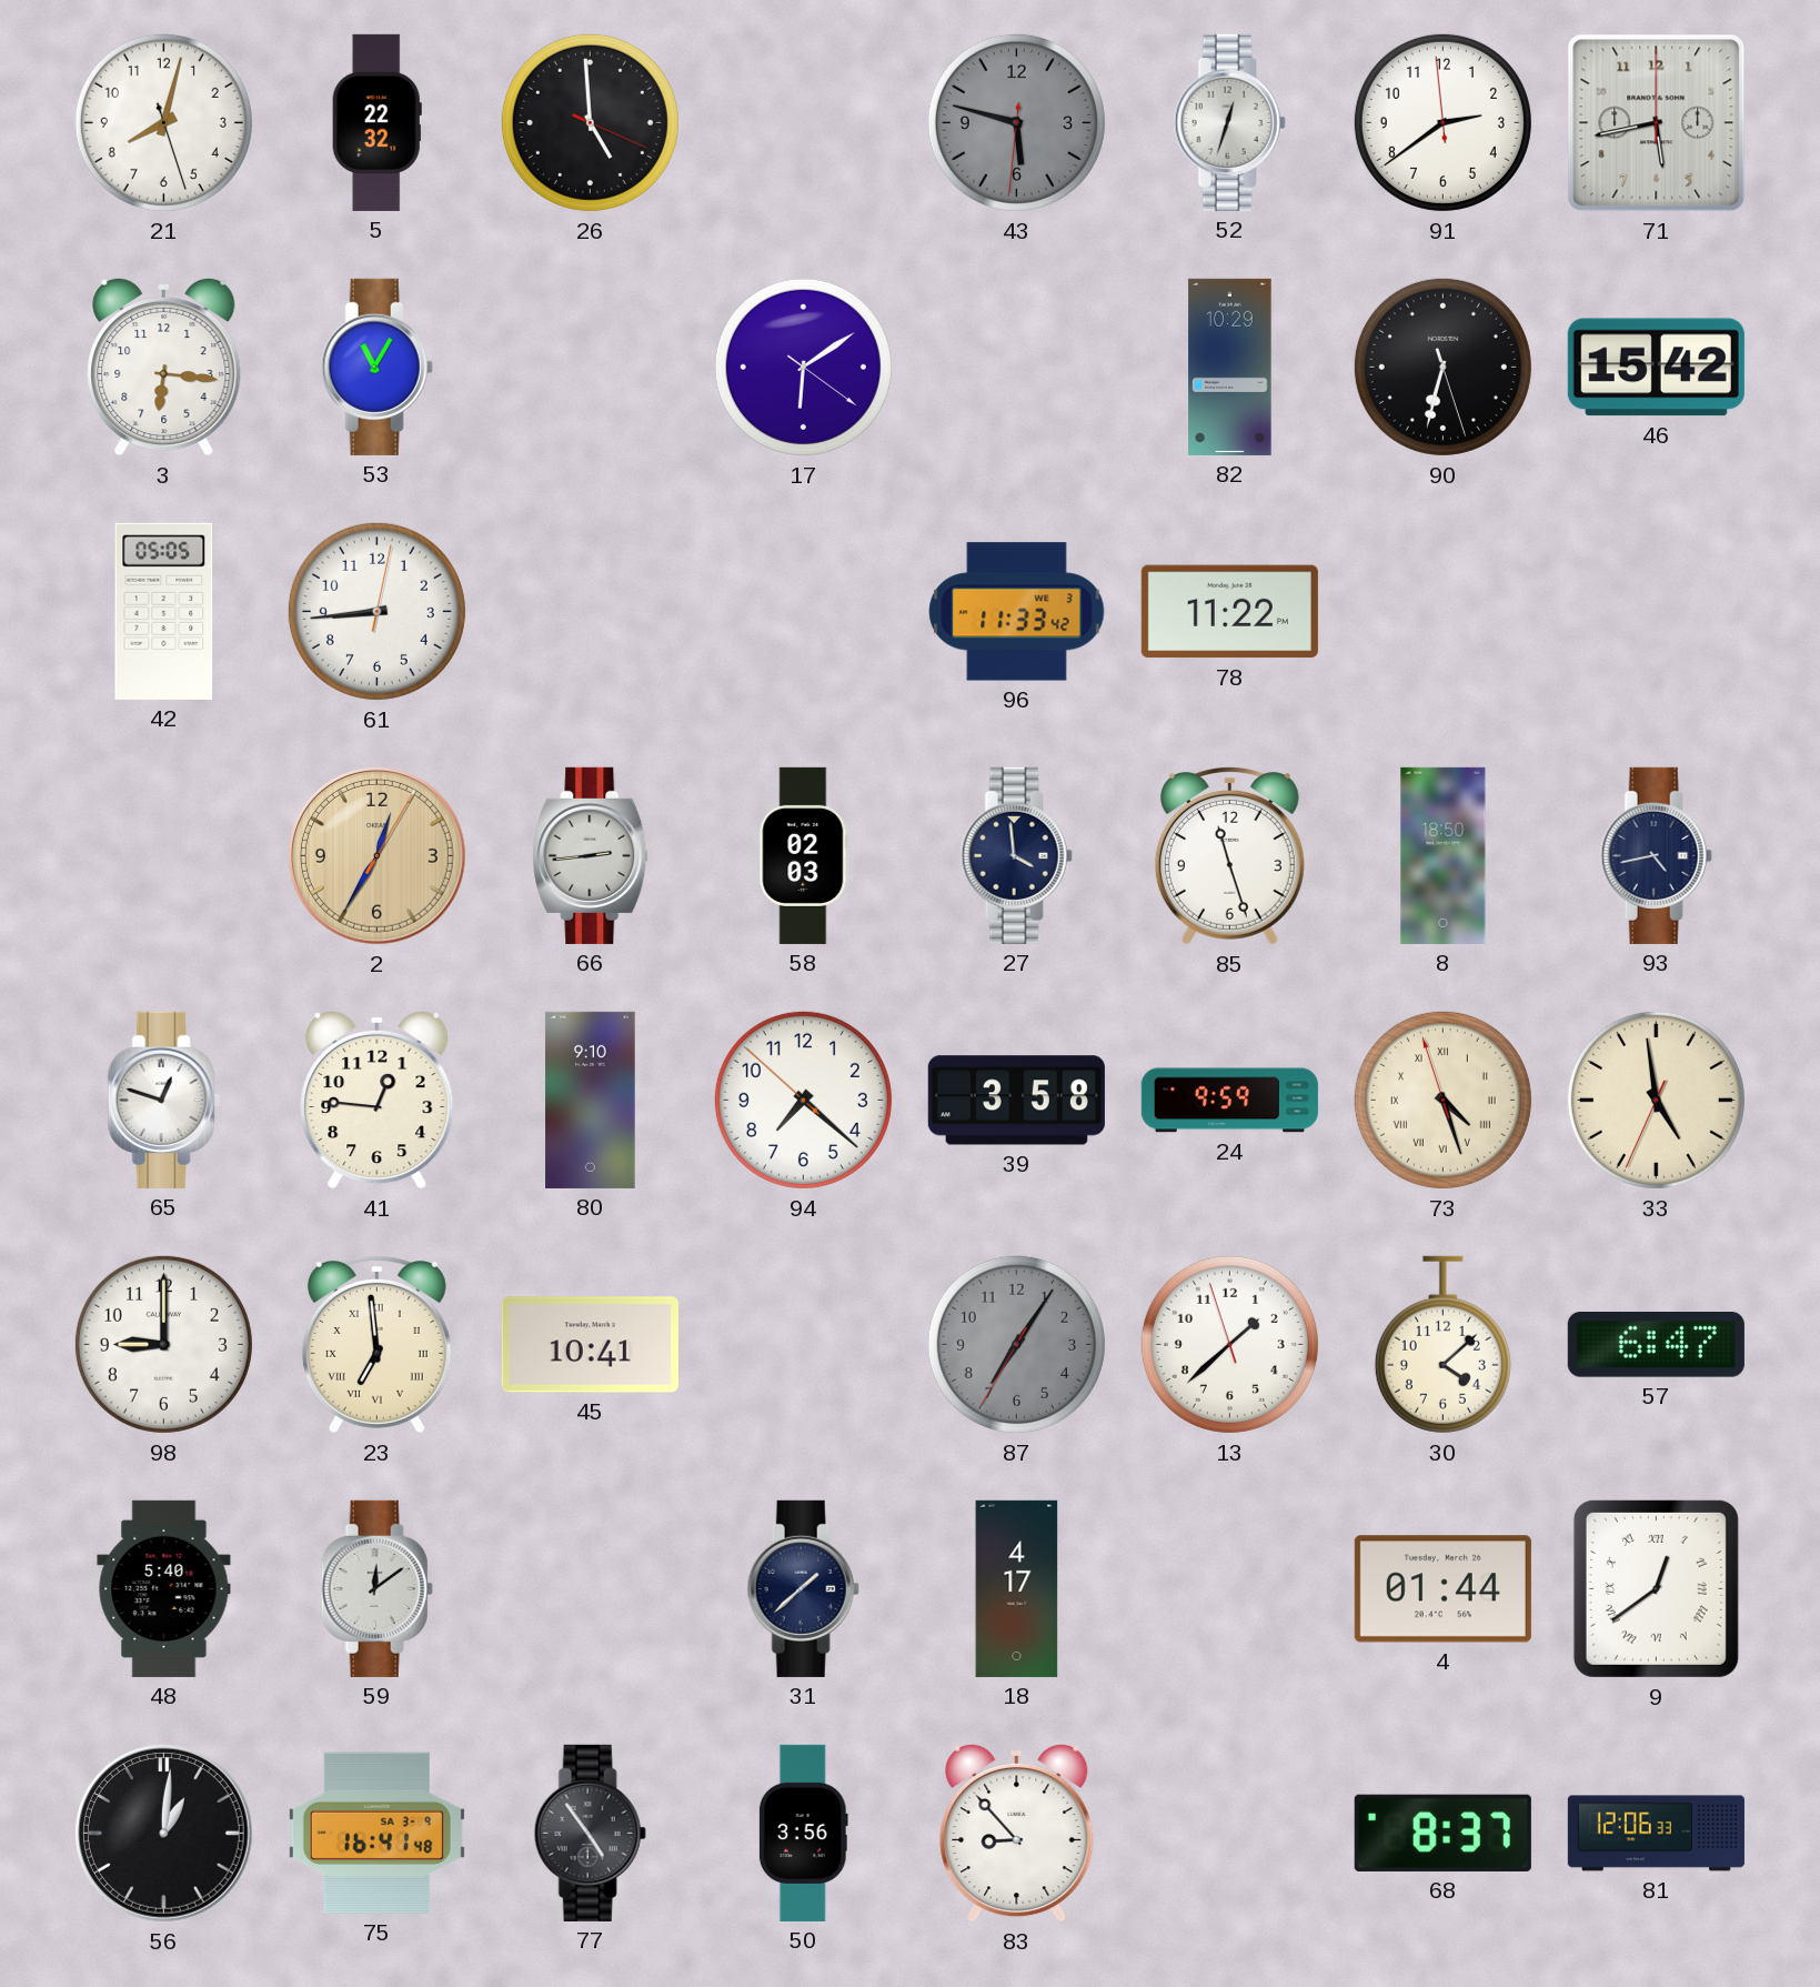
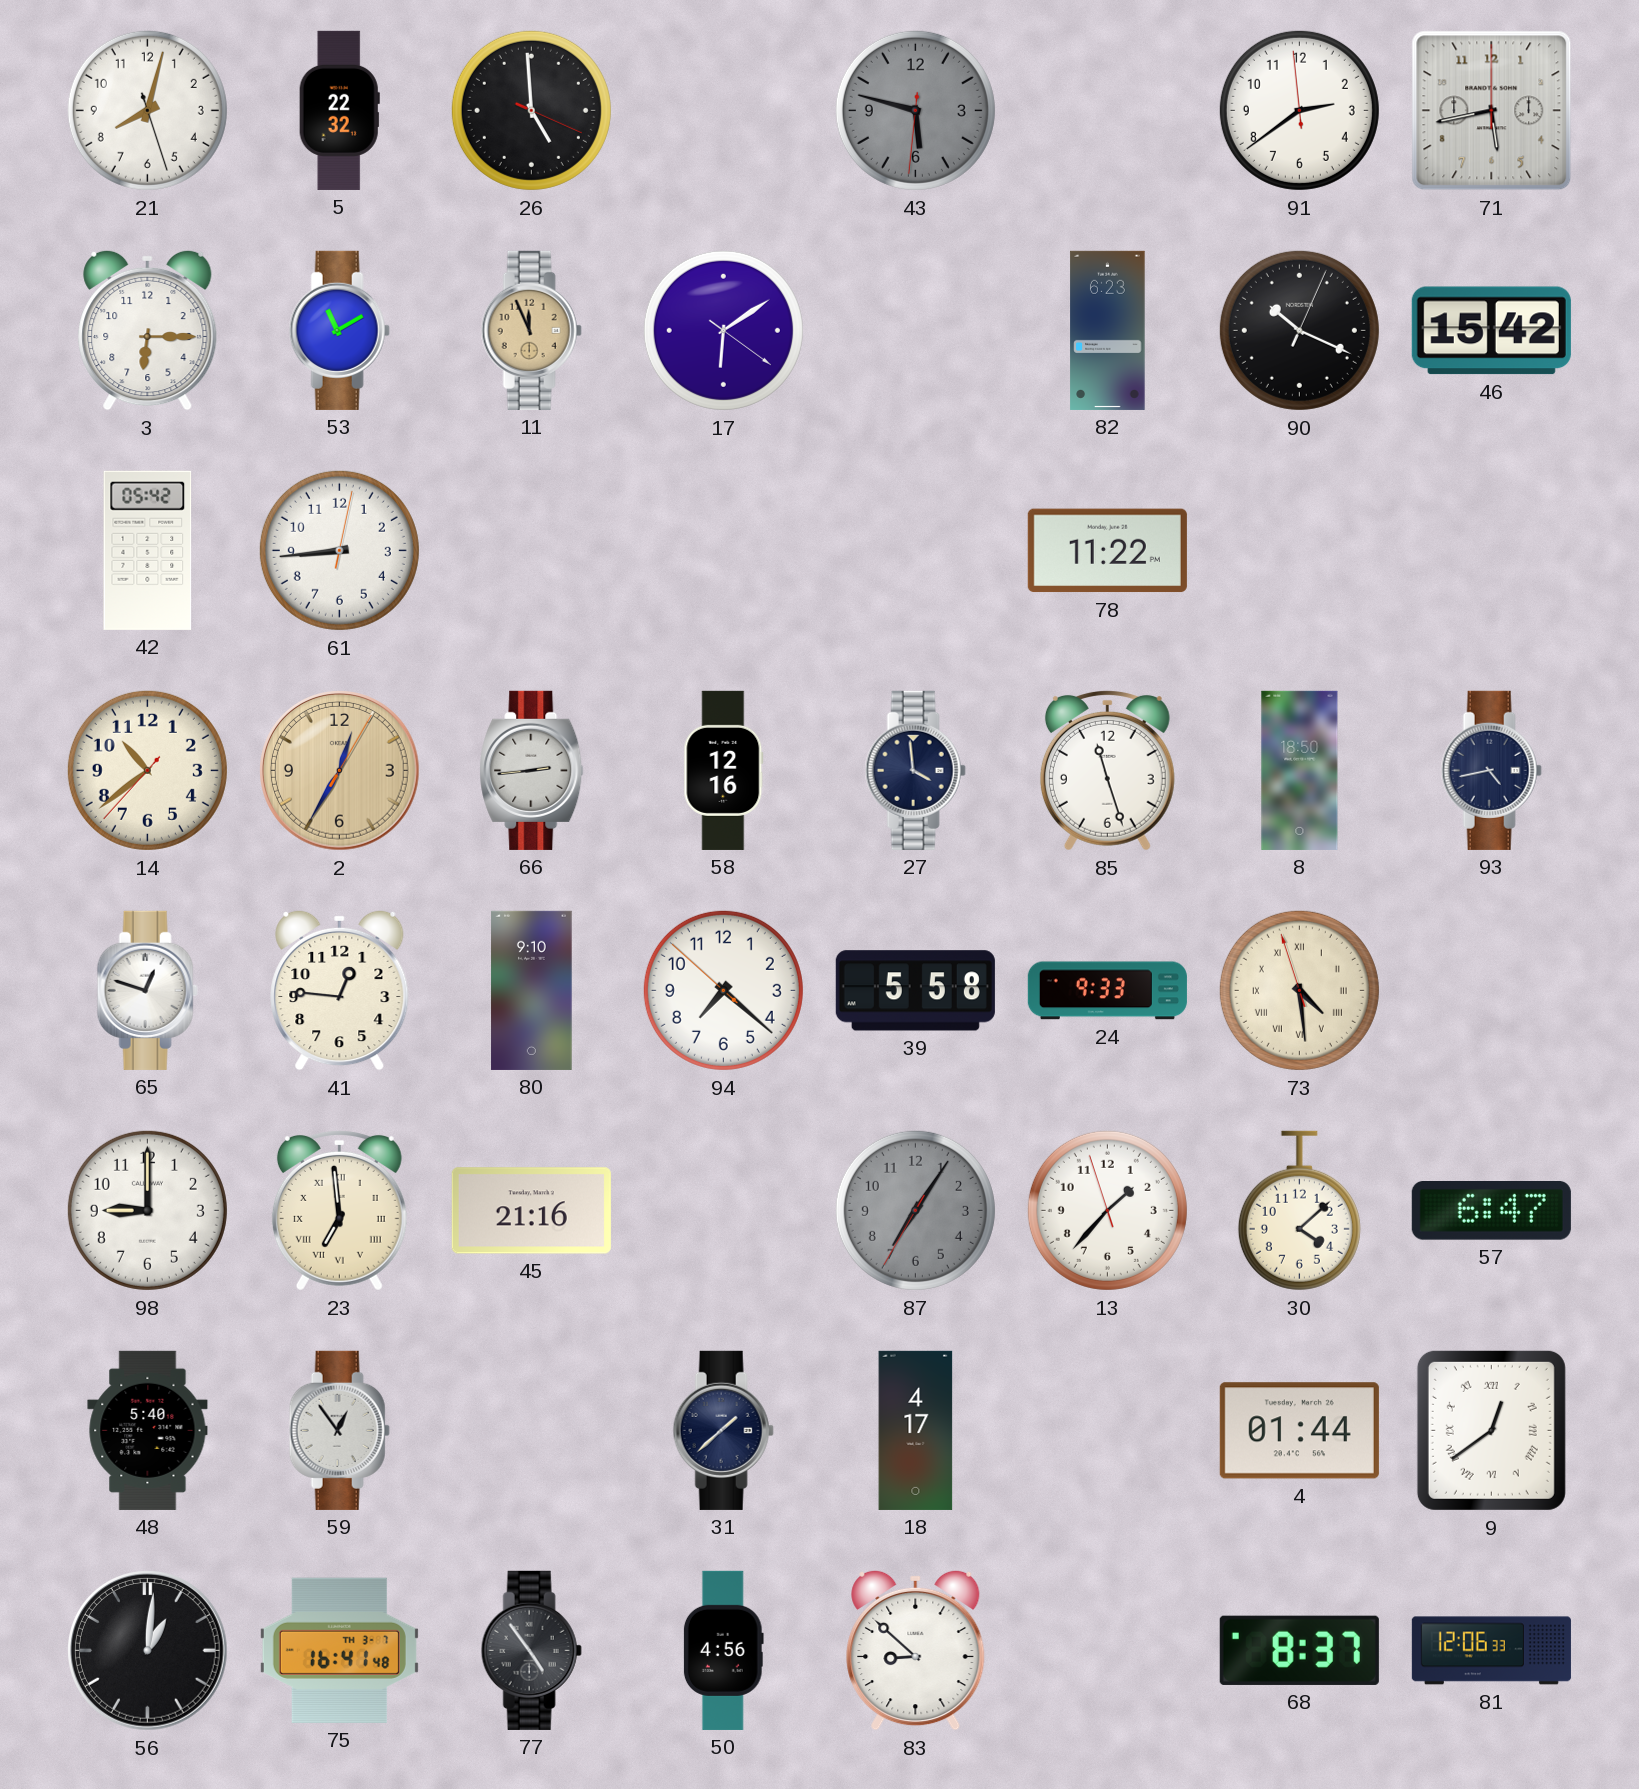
52: 12:33 -> none
3: 6:16 -> 6:15
53: 11:05 -> 11:10
11: none -> 11:56
82: 10:29 -> 6:23
90: 6:32 -> 10:19
42: 05:05 -> 05:42
96: 11:33 -> none
14: none -> 10:38
58: 02:03 -> 12:16
39: 3:58 -> 5:58
24: 9:59 -> 9:33
73: 4:26 -> 4:28
33: 4:58 -> none
45: 10:41 -> 21:16
13: 1:37 -> 1:36
59: 12:09 -> 12:54
75 date: SA 3-9 -> TH 3-7
50: 3:56 -> 4:56
83: 8:53 -> 8:52
